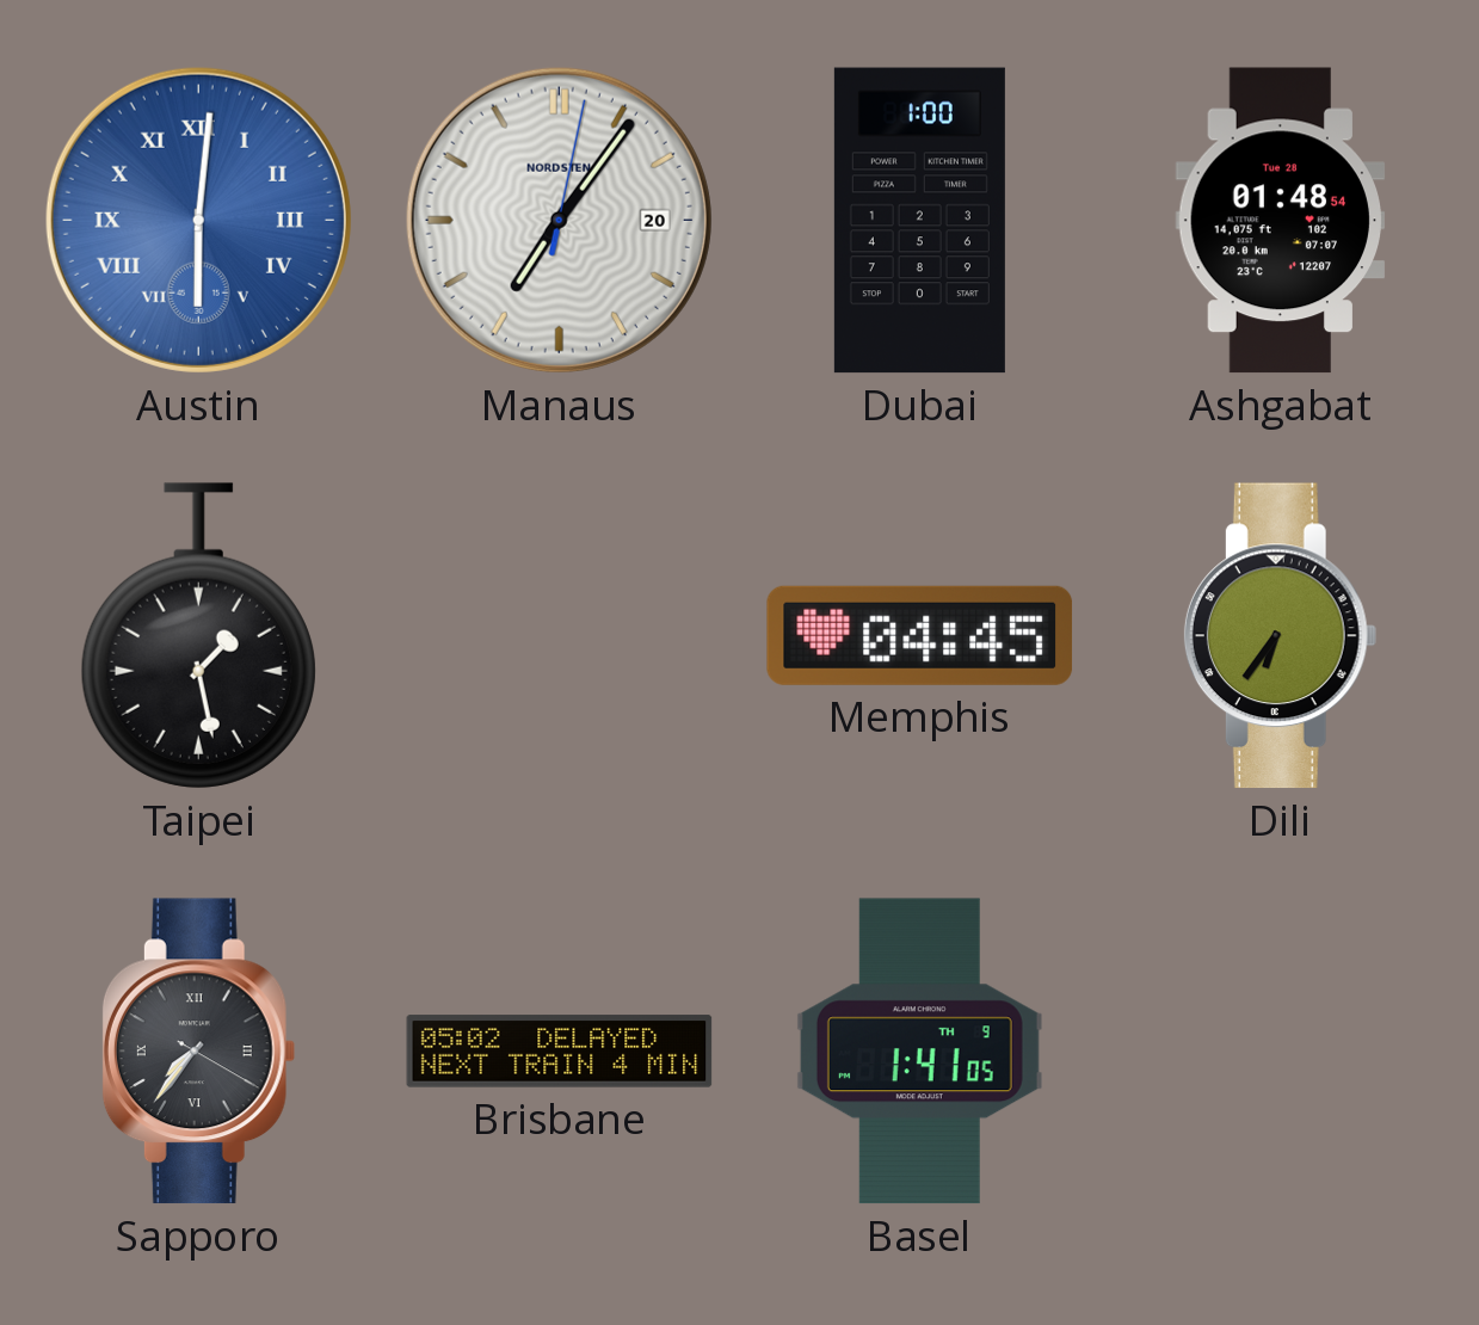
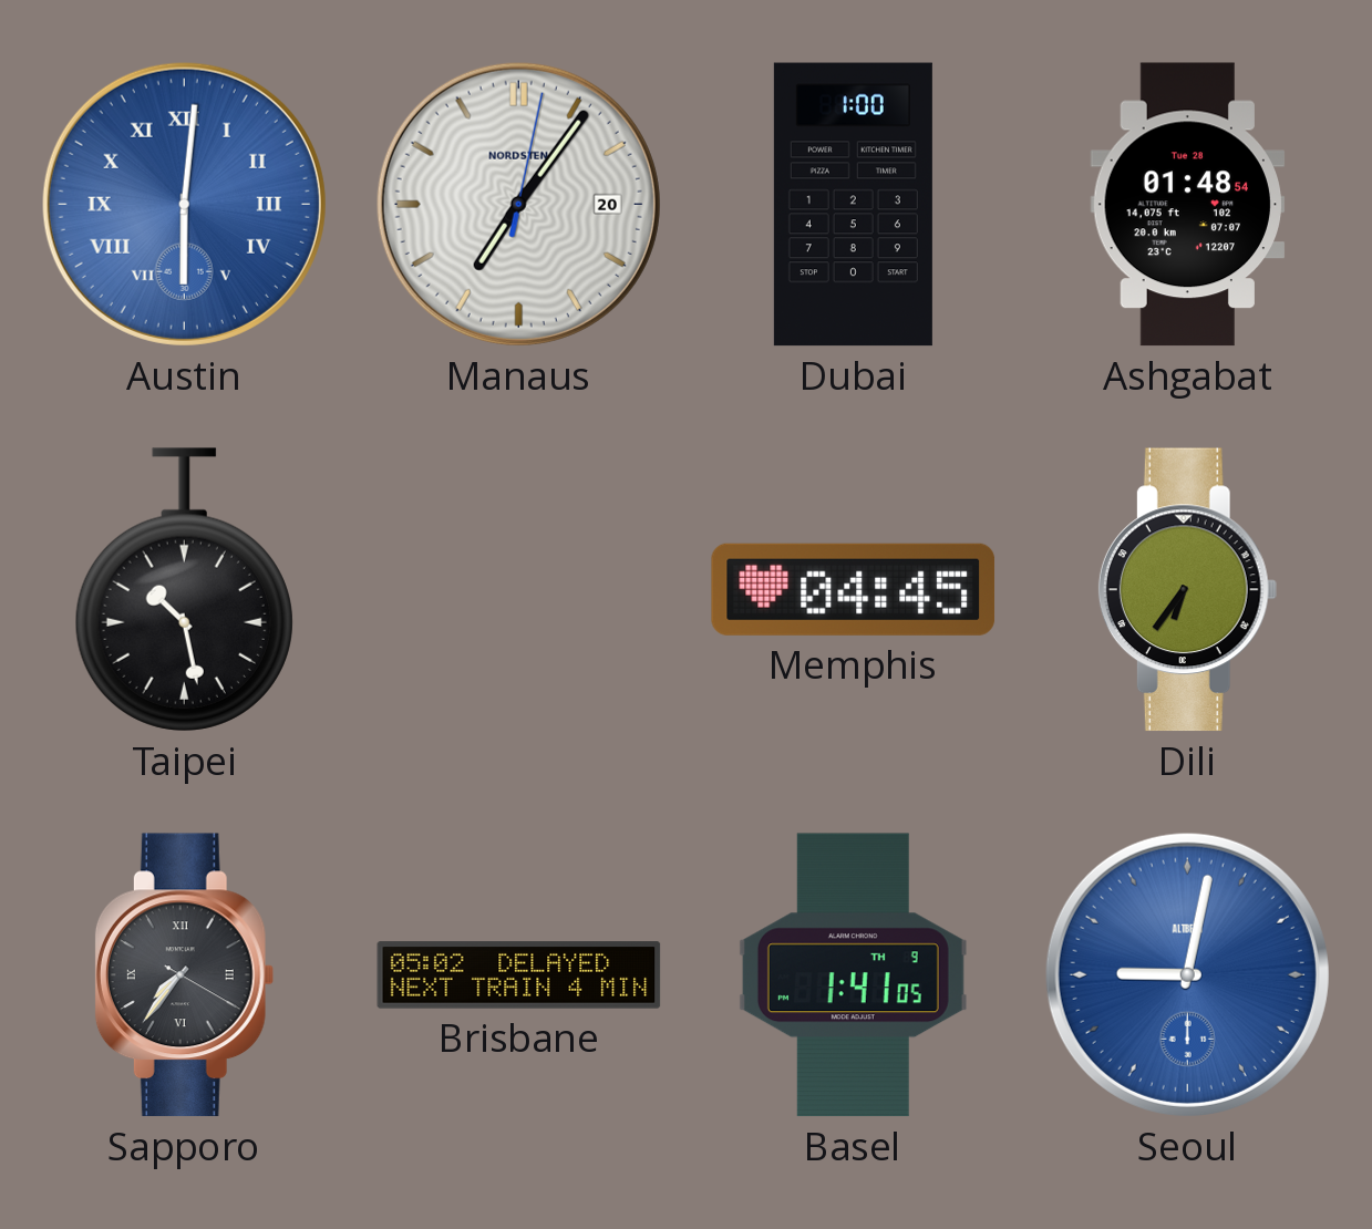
Taipei: 1:28 -> 10:28
Seoul: none -> 9:02
